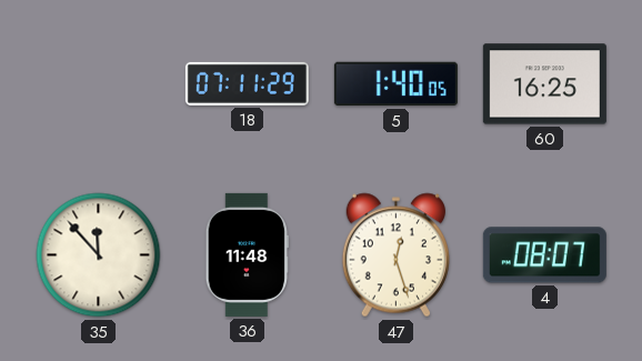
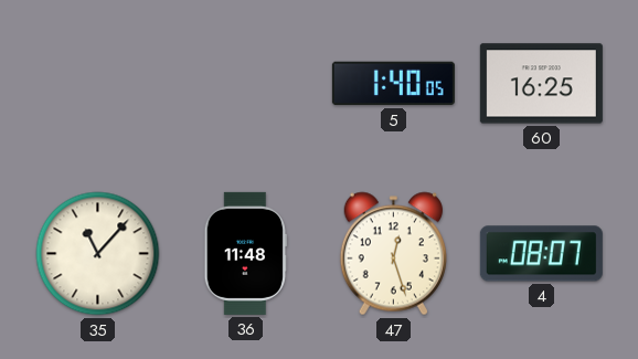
18: 07:11 -> none
35: 11:53 -> 11:07
